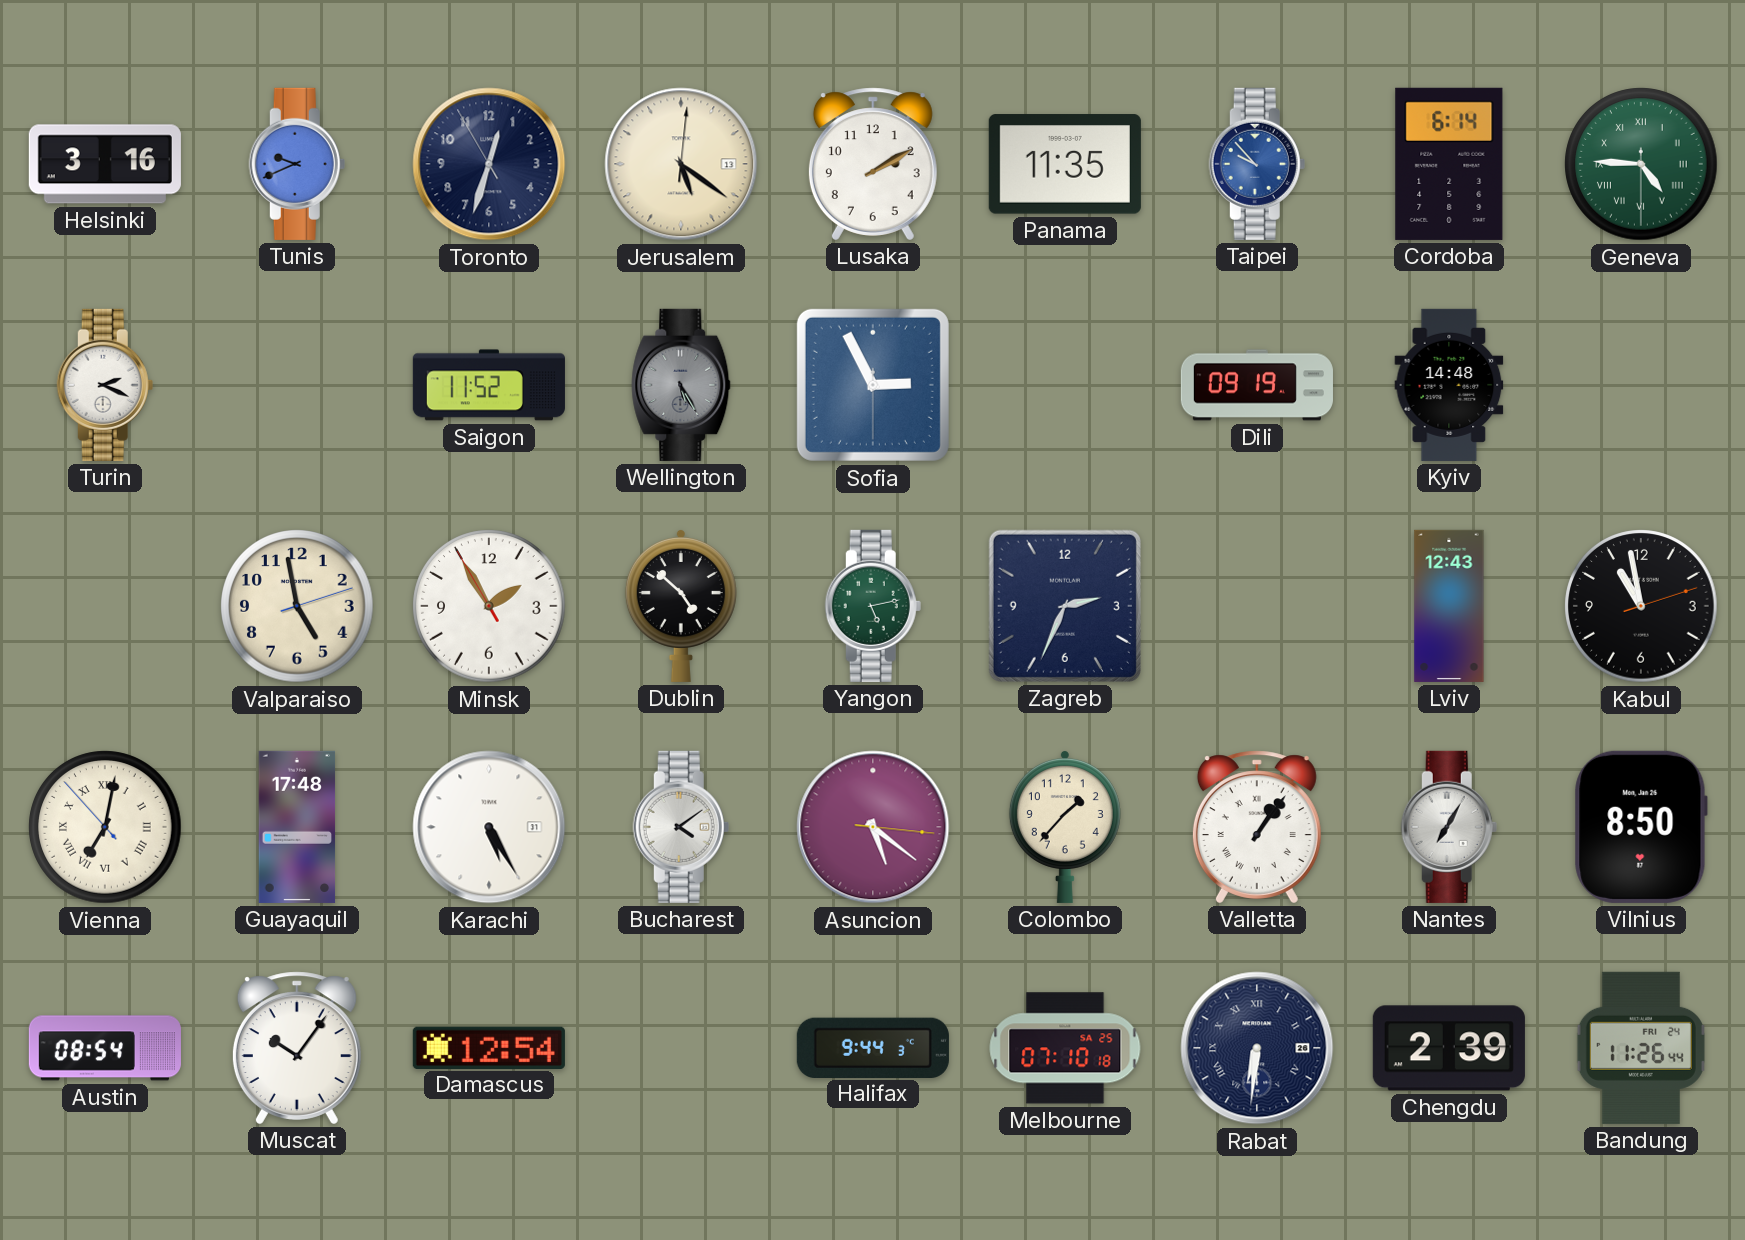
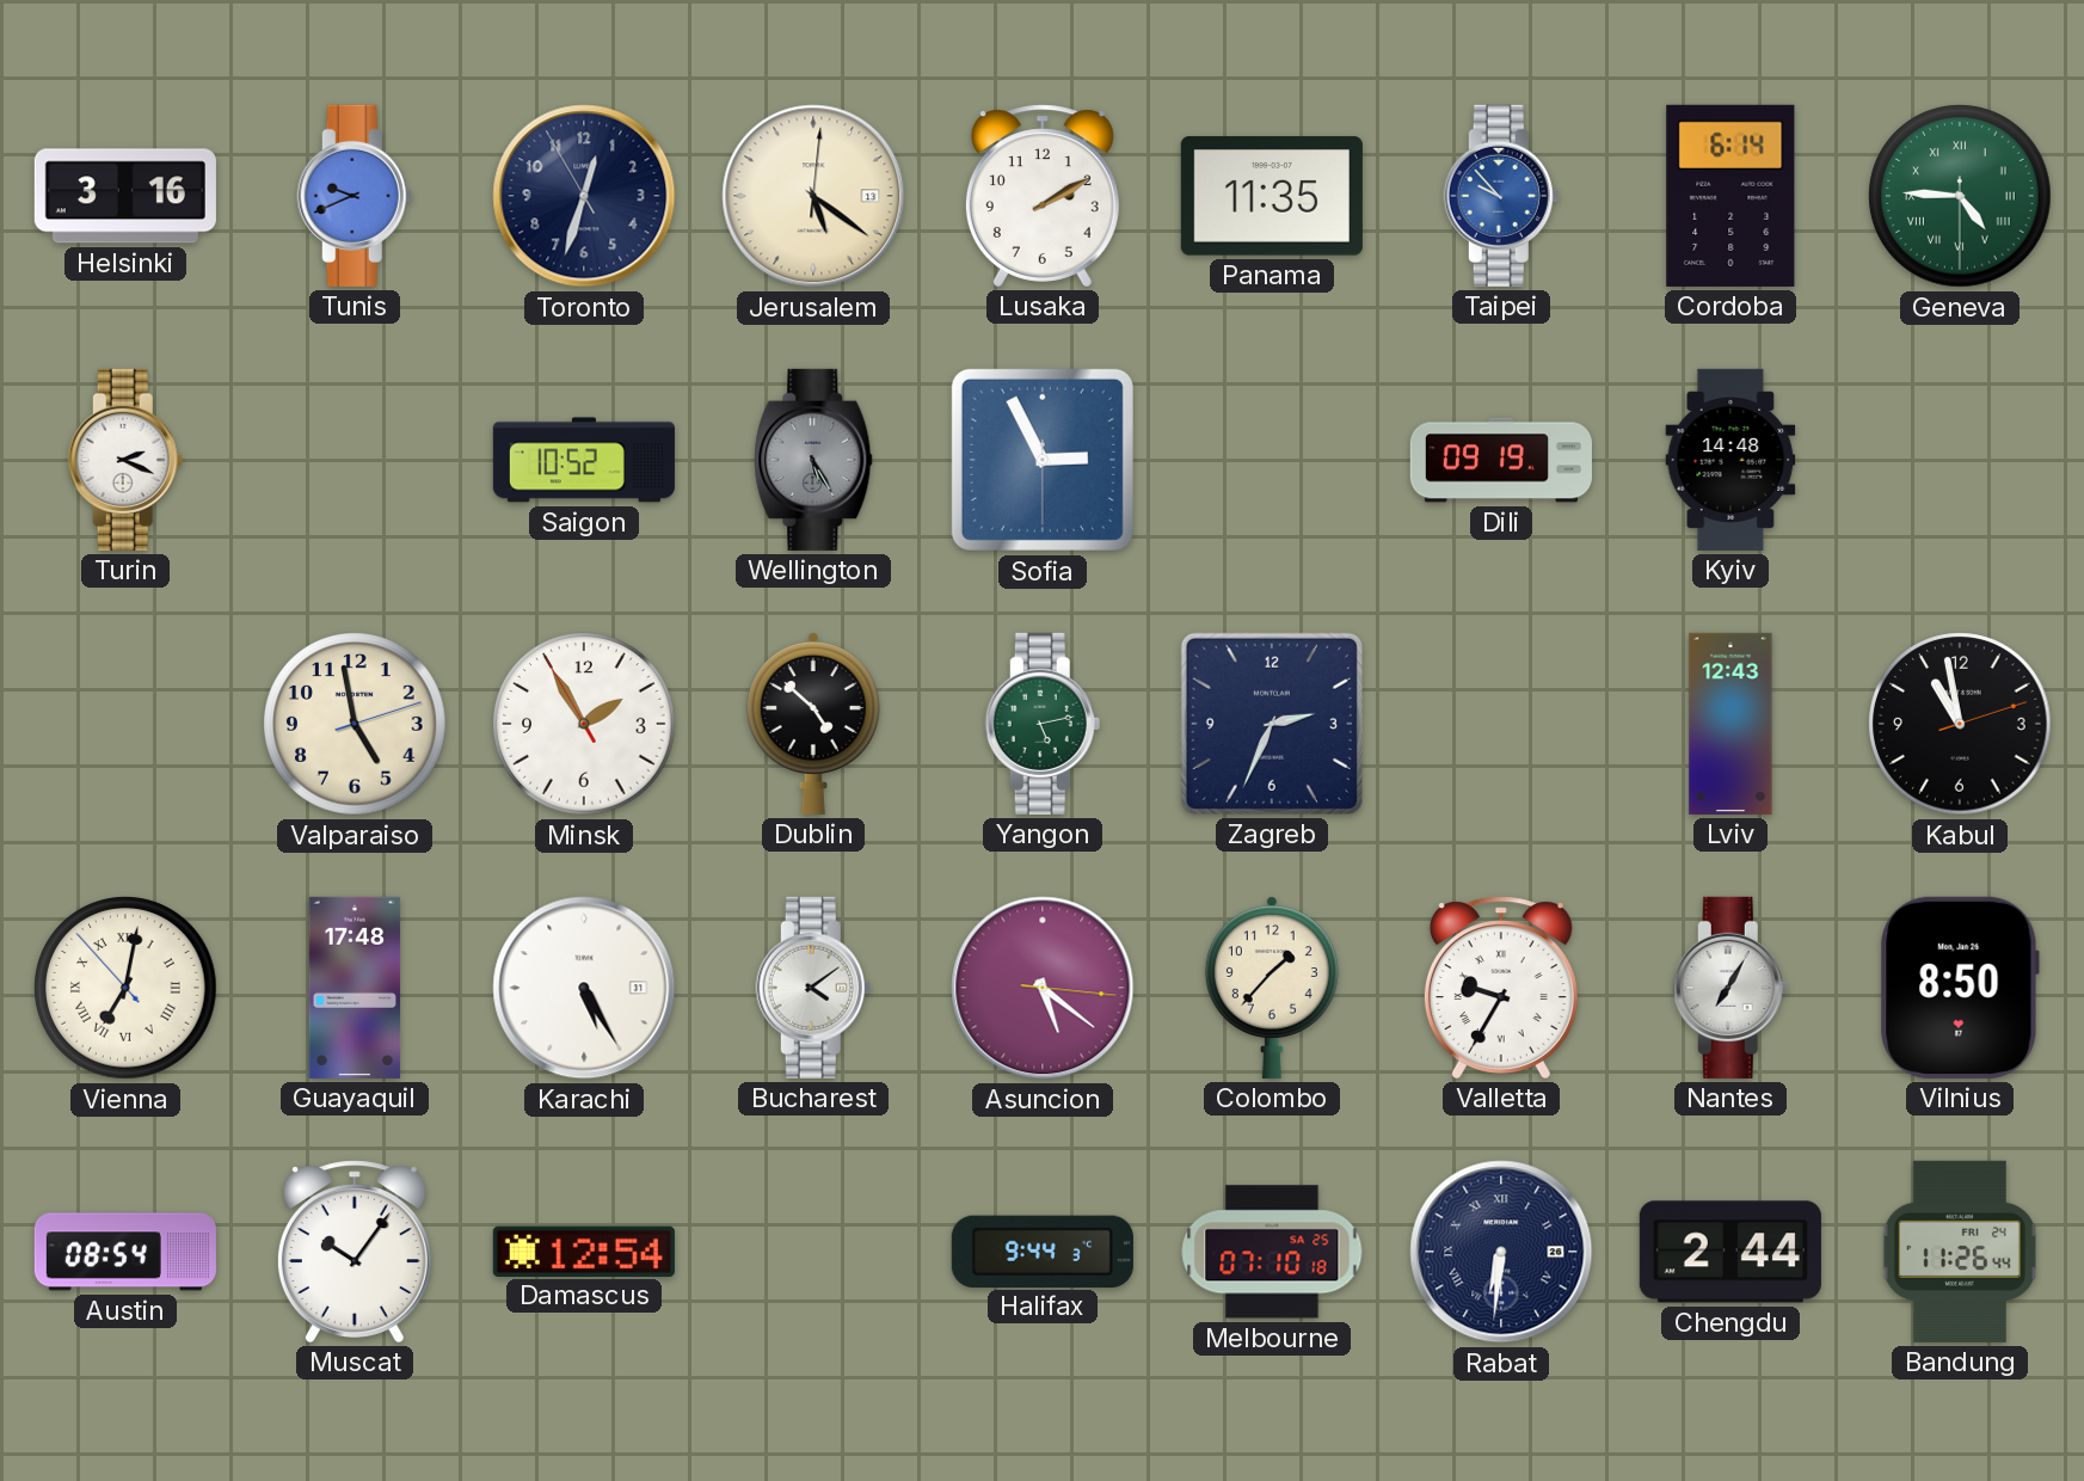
Saigon: 11:52 -> 10:52
Valletta: 1:06 -> 9:35
Chengdu: 2:39 -> 2:44
